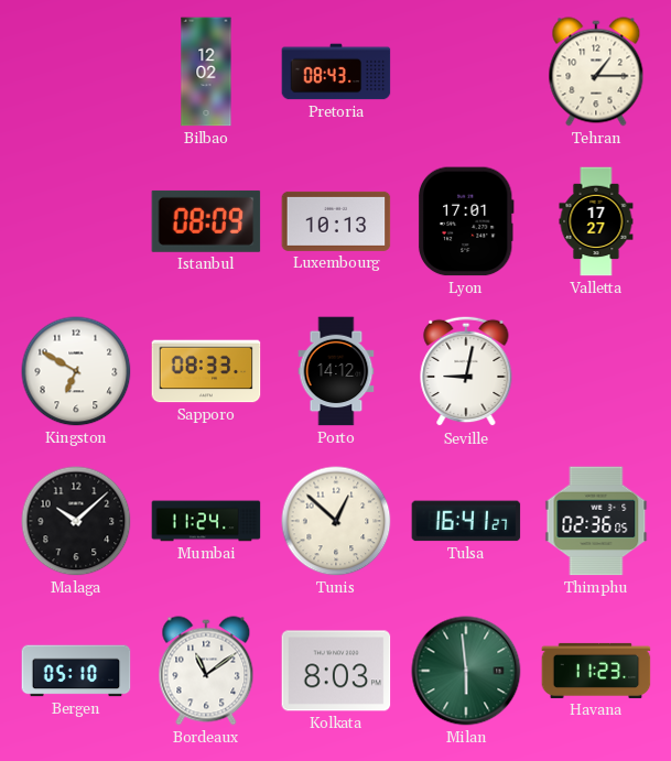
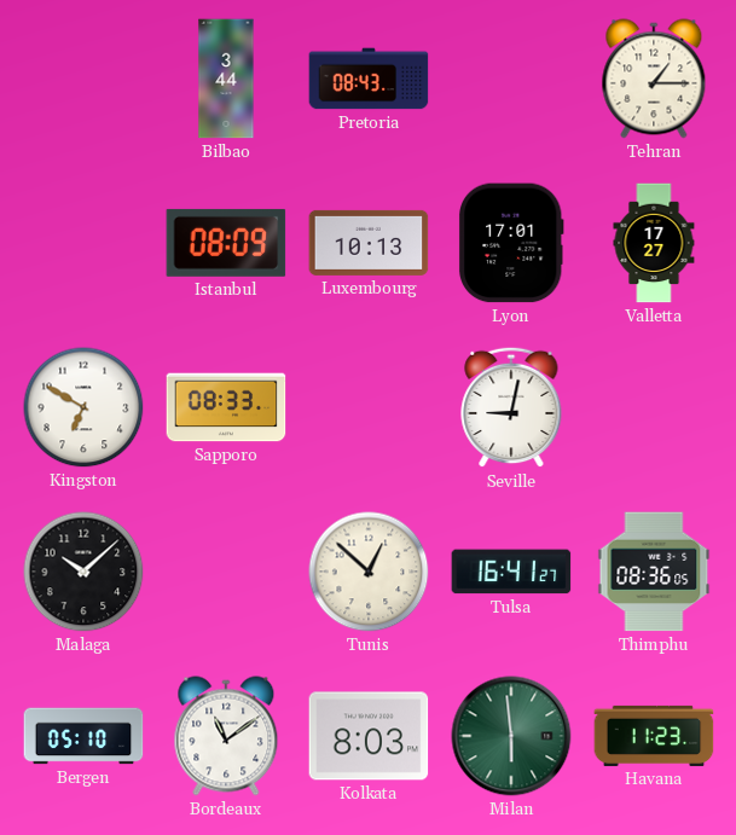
Bilbao: 12:02 -> 3:44
Porto: 14:12 -> none
Mumbai: 11:24 -> none
Thimphu: 02:36 -> 08:36
